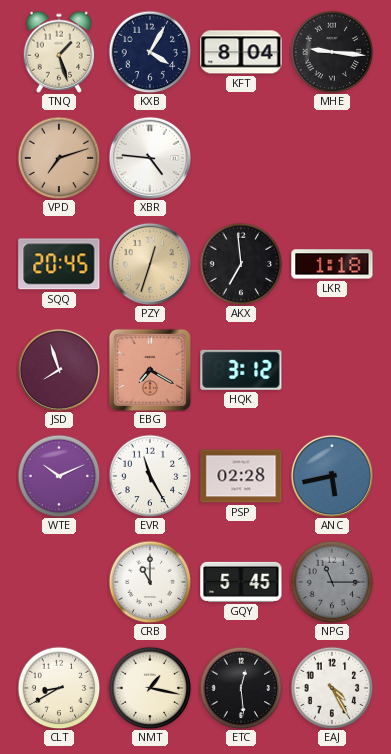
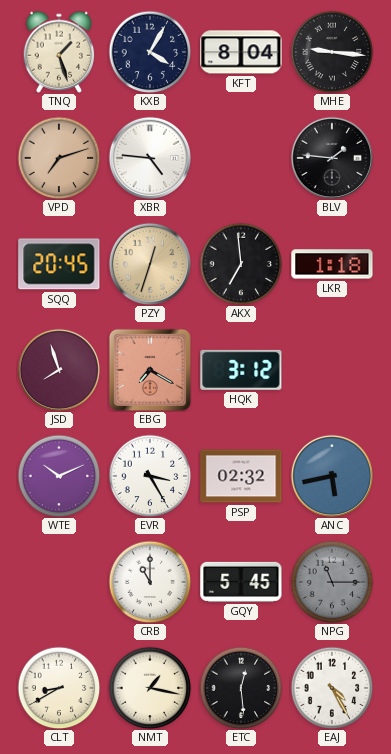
BLV: none -> 1:46
EVR: 11:25 -> 3:25
PSP: 02:28 -> 02:32
